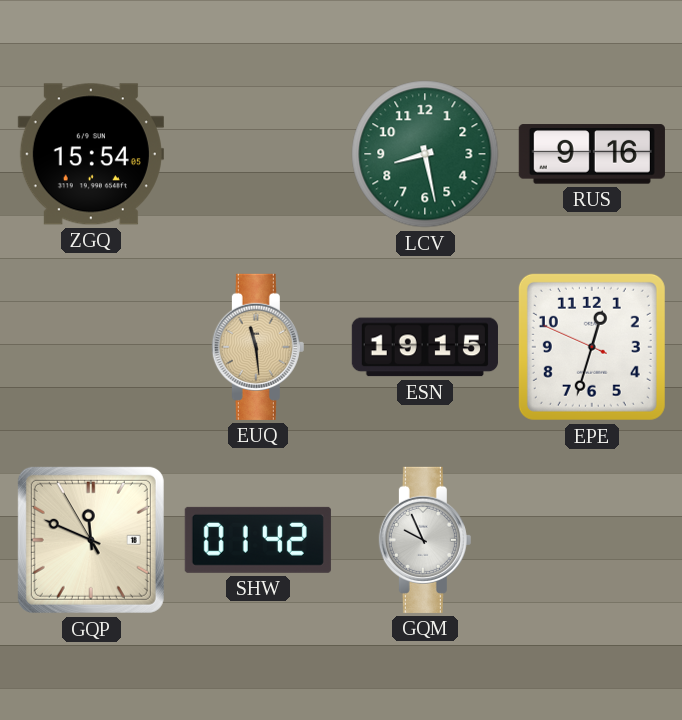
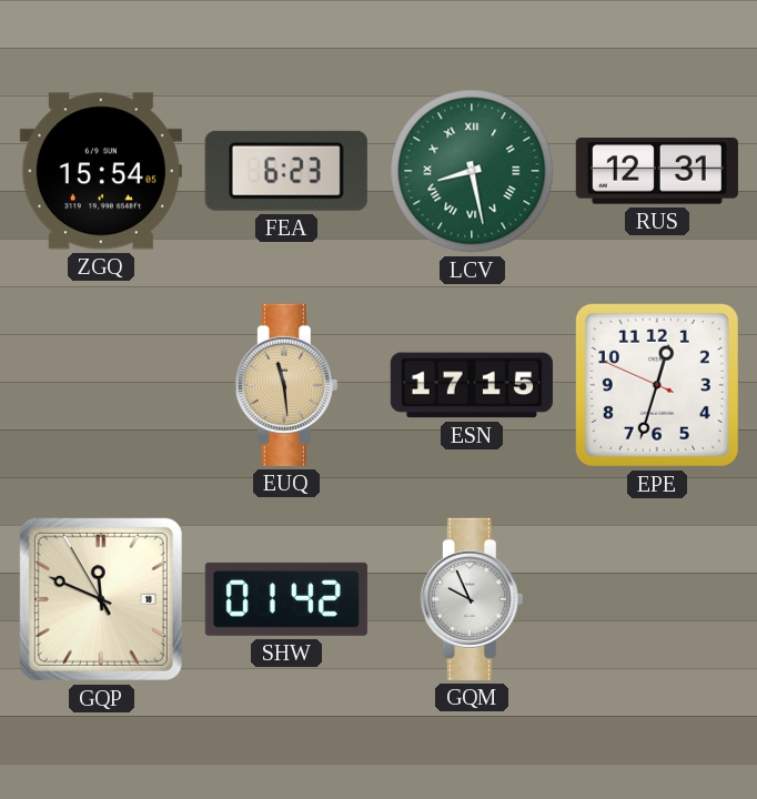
FEA: none -> 6:23
LCV numerals: Arabic -> Roman
RUS: 9:16 -> 12:31
ESN: 19:15 -> 17:15
